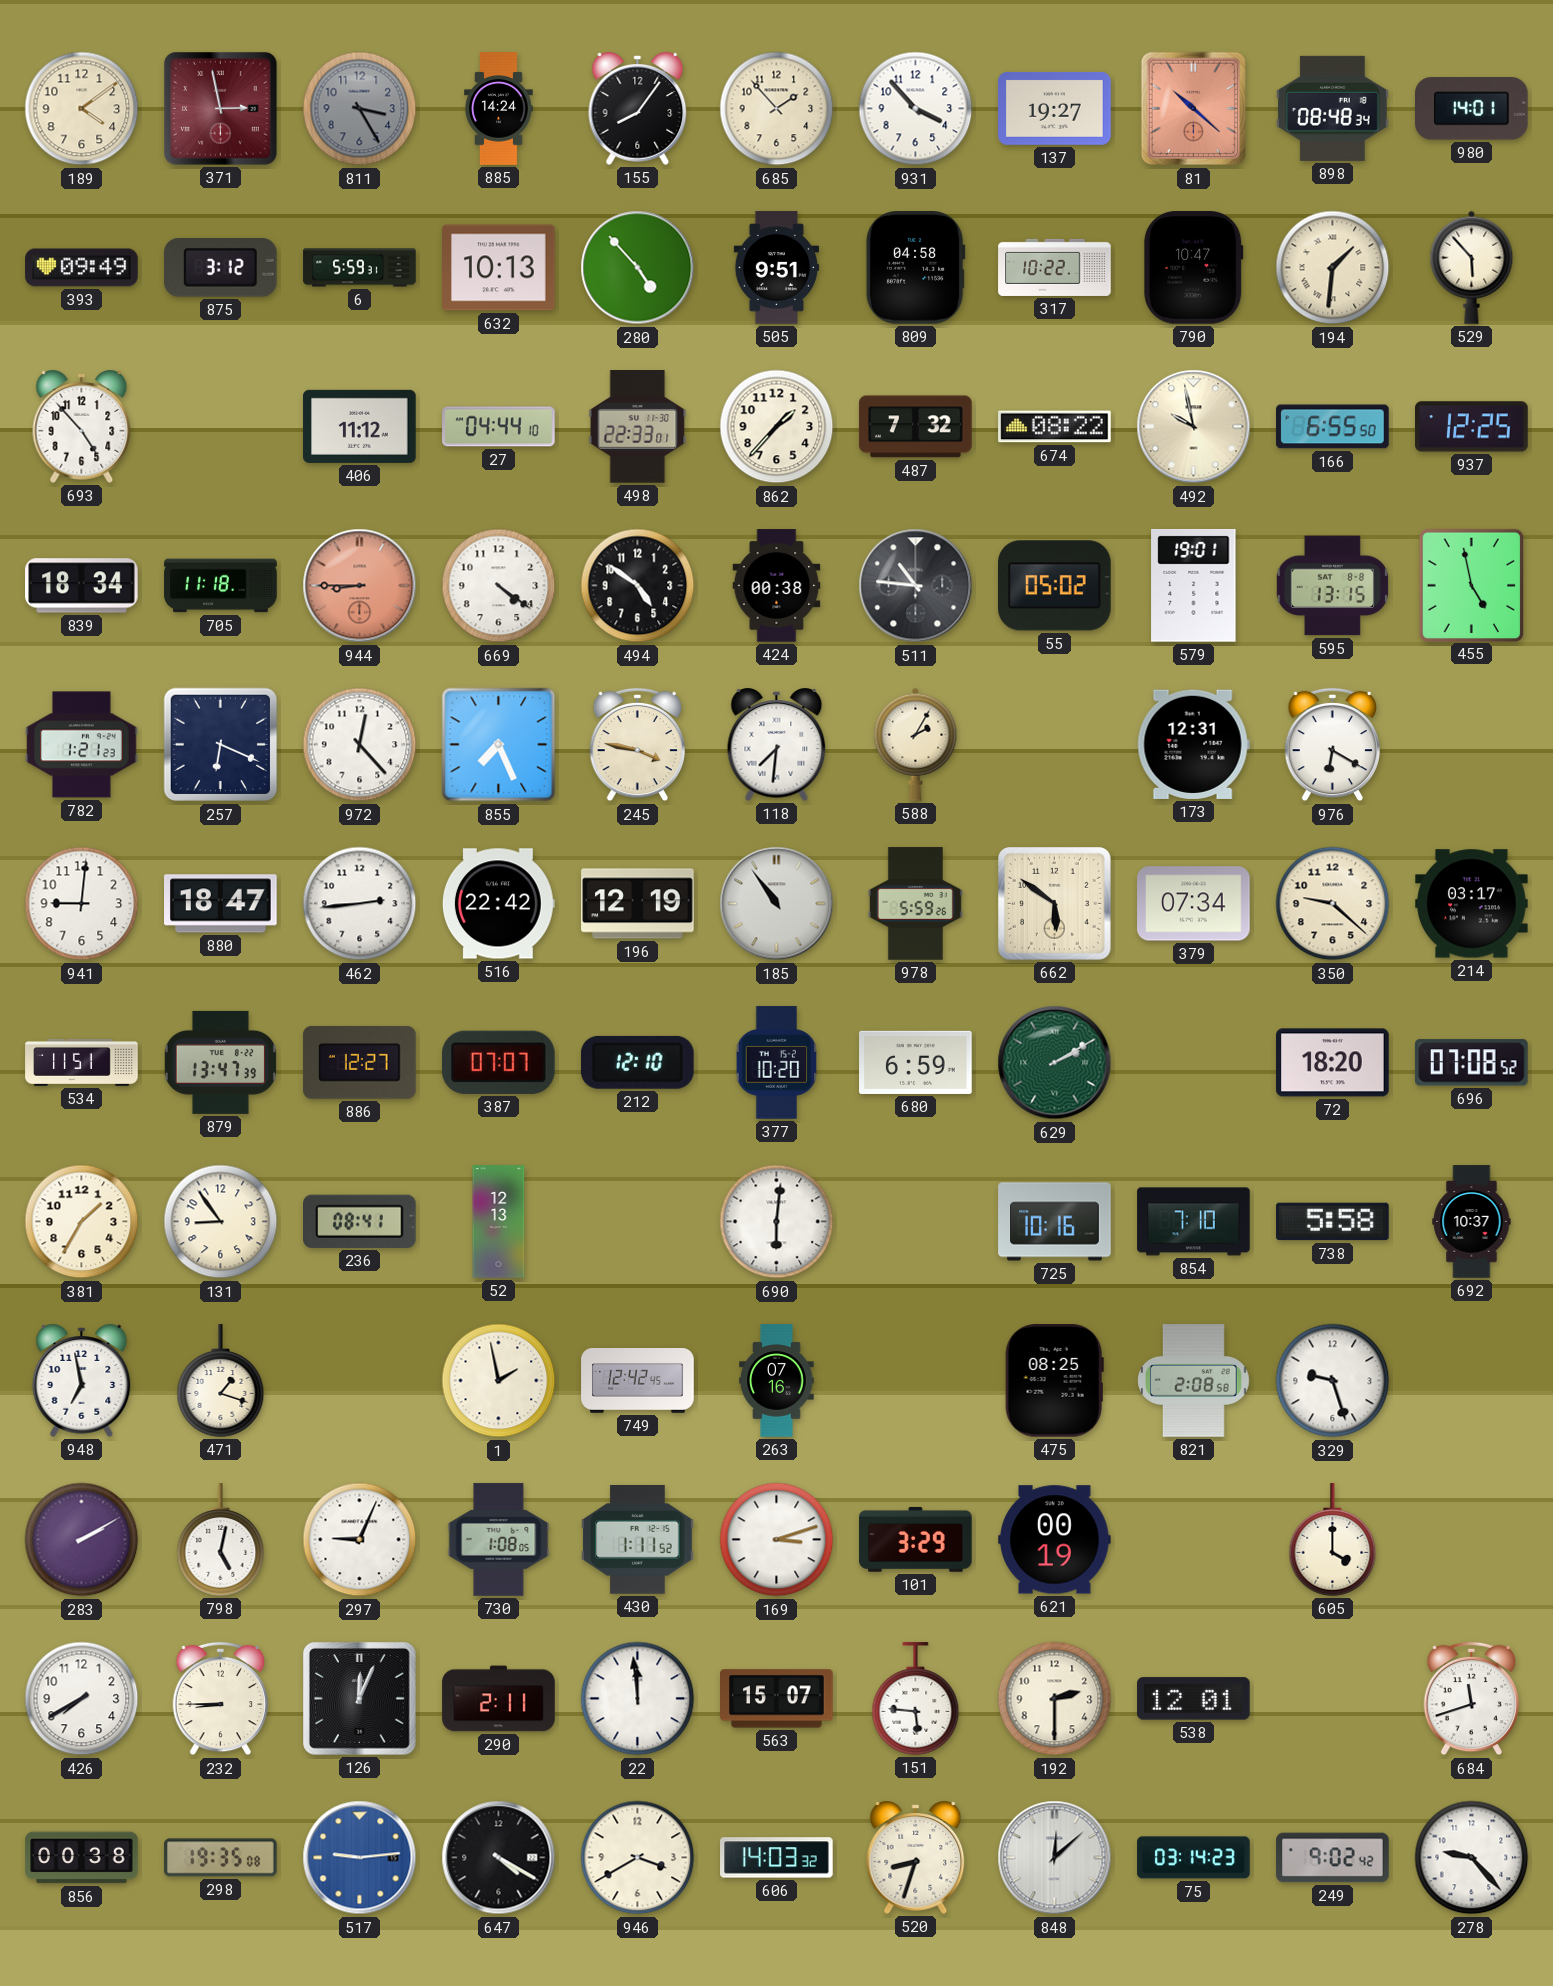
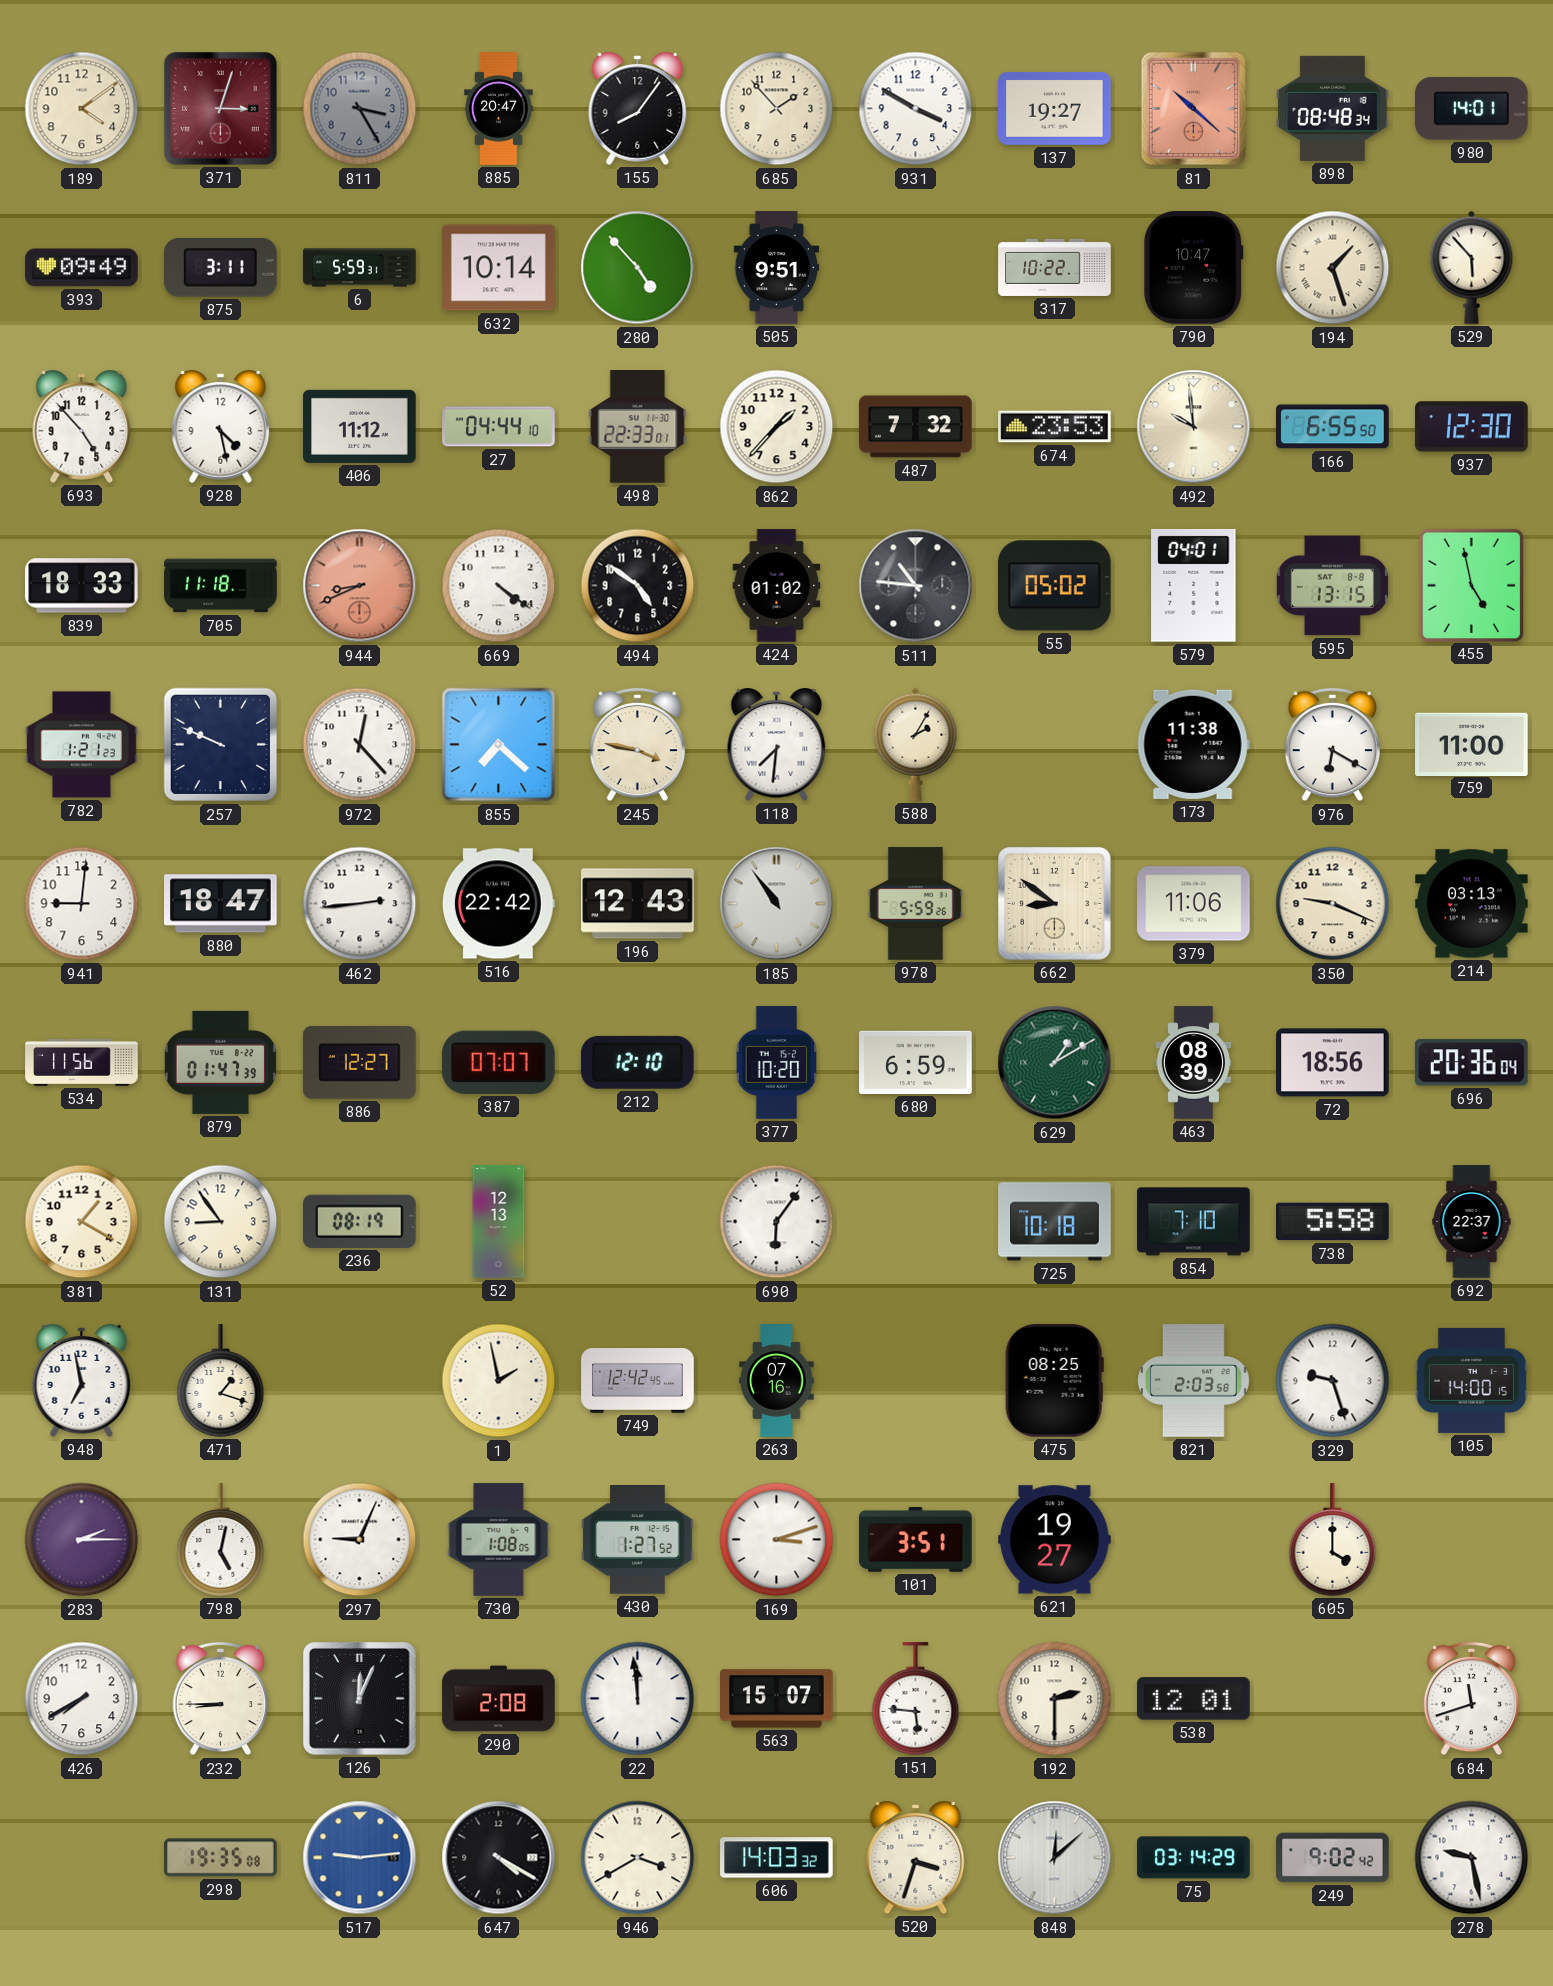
371: 2:58 -> 3:03
885: 14:24 -> 20:47
931: 3:53 -> 3:50
875: 3:12 -> 3:11
632: 10:13 -> 10:14
809: 04:58 -> none
194: 1:31 -> 1:27
928: none -> 4:28
674: 08:22 -> 23:53
492: 9:58 -> 9:59
937: 12:25 -> 12:30
839: 18:34 -> 18:33
944: 8:45 -> 8:41
424: 00:38 -> 01:02
579: 19:01 -> 04:01
257: 6:19 -> 9:49
855: 7:26 -> 7:22
173: 12:31 -> 11:38
759: none -> 11:00
196: 12:19 -> 12:43
662: 5:51 -> 8:51
379: 07:34 -> 11:06
350: 9:22 -> 9:19
214: 03:17 -> 03:13
534: 11:51 -> 11:56
879: 13:47 -> 01:47
629: 2:10 -> 1:10
463: none -> 08:39
72: 18:20 -> 18:56
696: 07:08 -> 20:36
381: 1:35 -> 1:20
236: 08:41 -> 08:19
690: 6:01 -> 6:06
725: 10:16 -> 10:18
692: 10:37 -> 22:37
821: 2:08 -> 2:03
105: none -> 14:00
283: 2:10 -> 2:15
430: 1:11 -> 1:27
101: 3:29 -> 3:51
621: 00:19 -> 19:27
290: 2:11 -> 2:08
856: 00:38 -> none
520: 8:33 -> 3:33
75: 03:14:23 -> 03:14:29
278: 9:23 -> 9:28
